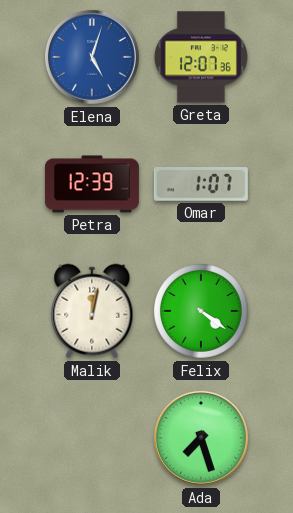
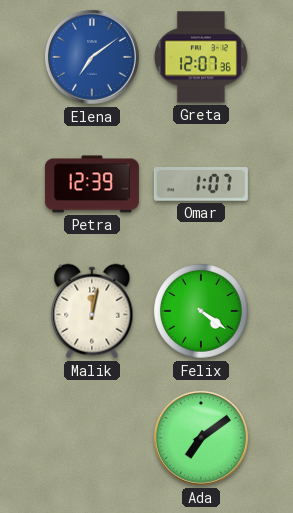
Elena: 5:03 -> 7:09
Ada: 7:27 -> 7:09
